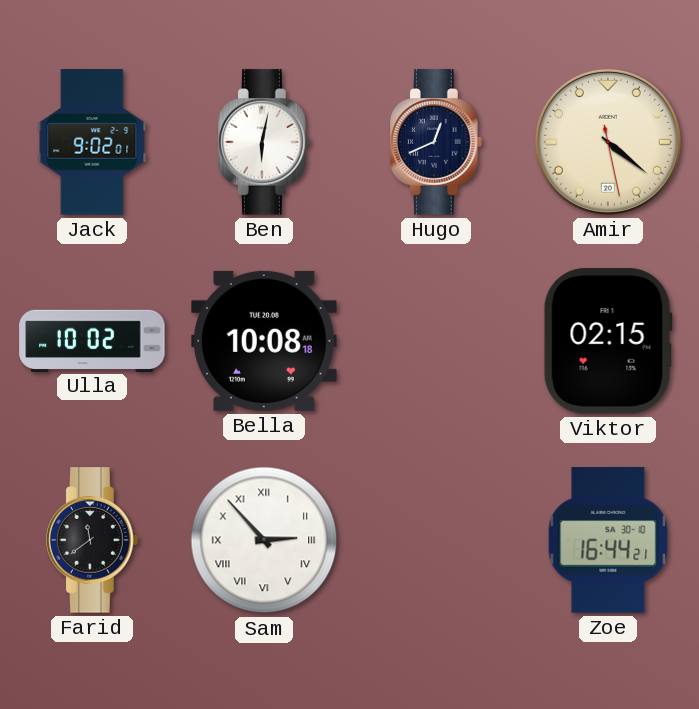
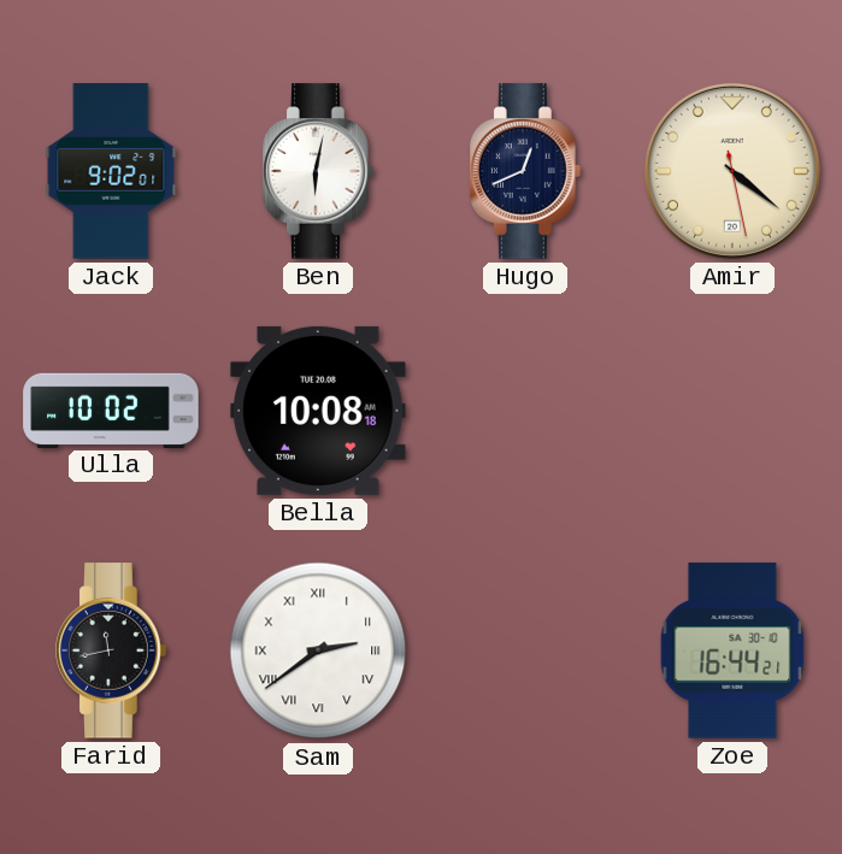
Viktor: 02:15 -> none
Farid: 11:39 -> 11:43
Sam: 2:53 -> 2:39
